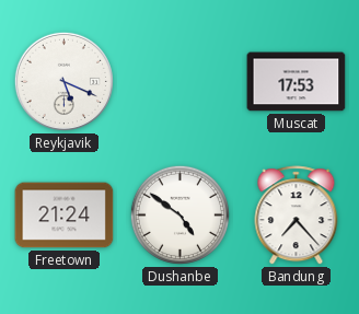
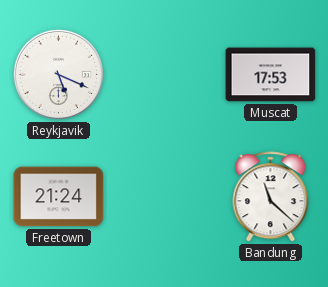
Dushanbe: 4:51 -> none
Bandung: 7:23 -> 11:22
